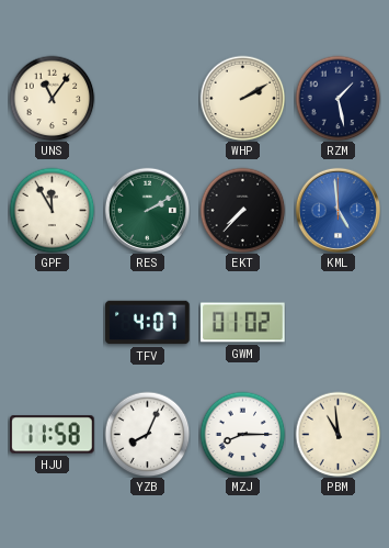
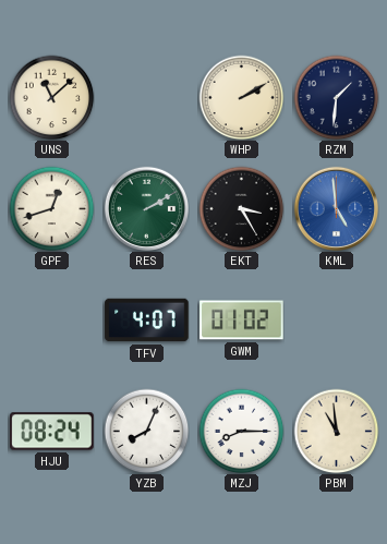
UNS: 11:06 -> 11:08
RZM: 1:28 -> 1:31
GPF: 11:55 -> 12:42
EKT: 7:37 -> 3:25
HJU: 11:58 -> 08:24
